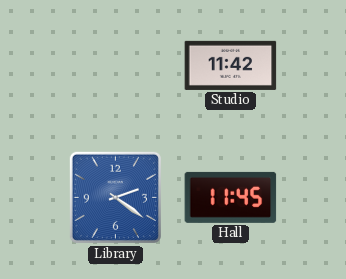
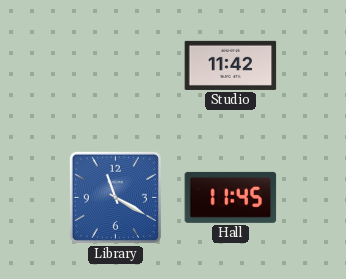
Library: 2:21 -> 11:20
